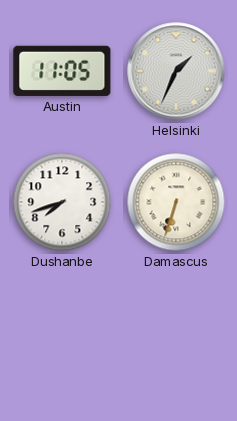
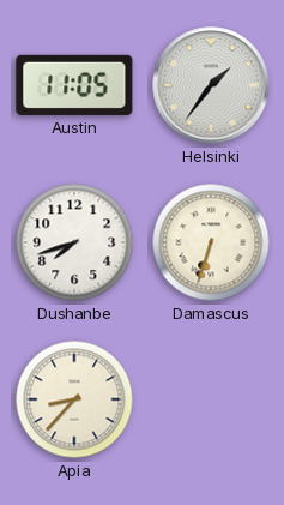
Helsinki: 1:34 -> 1:36
Apia: none -> 8:37
